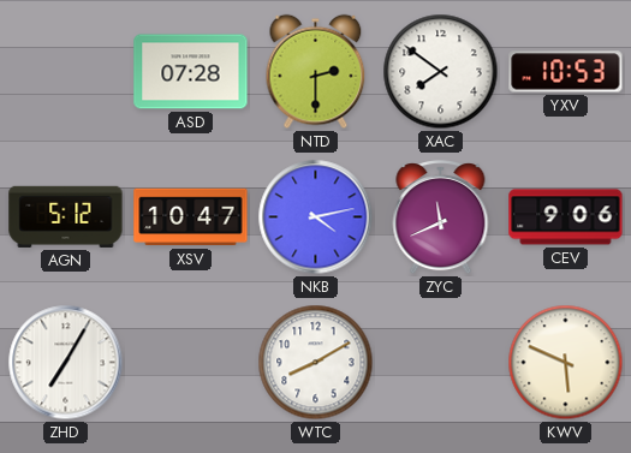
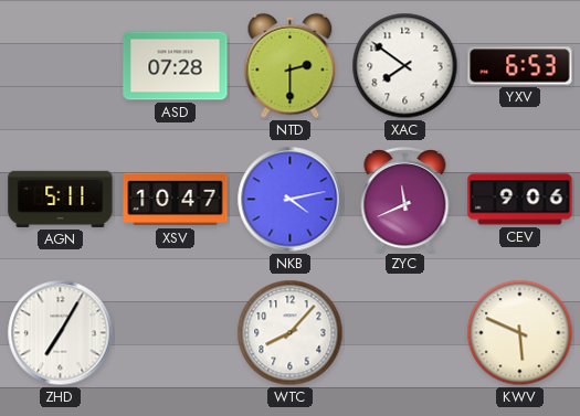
YXV: 10:53 -> 6:53
AGN: 5:12 -> 5:11
WTC: 8:10 -> 8:07
